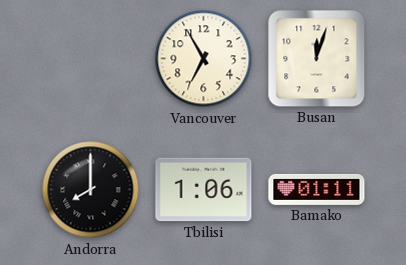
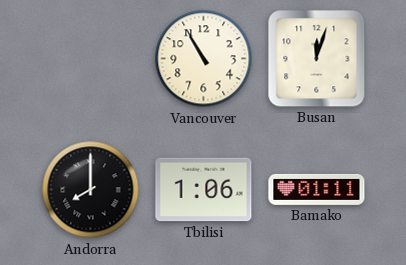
Vancouver: 6:55 -> 10:55
